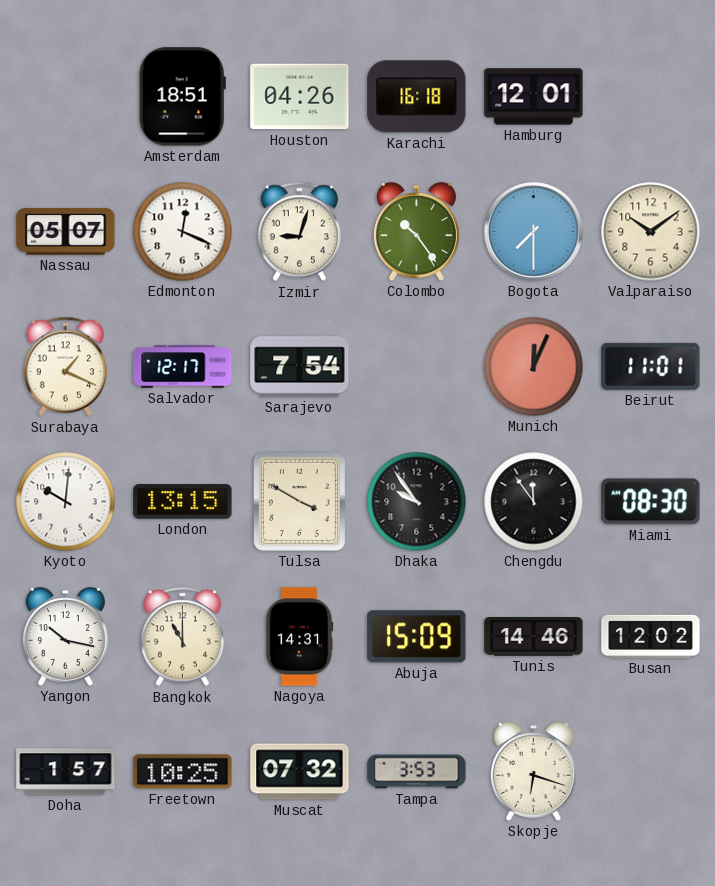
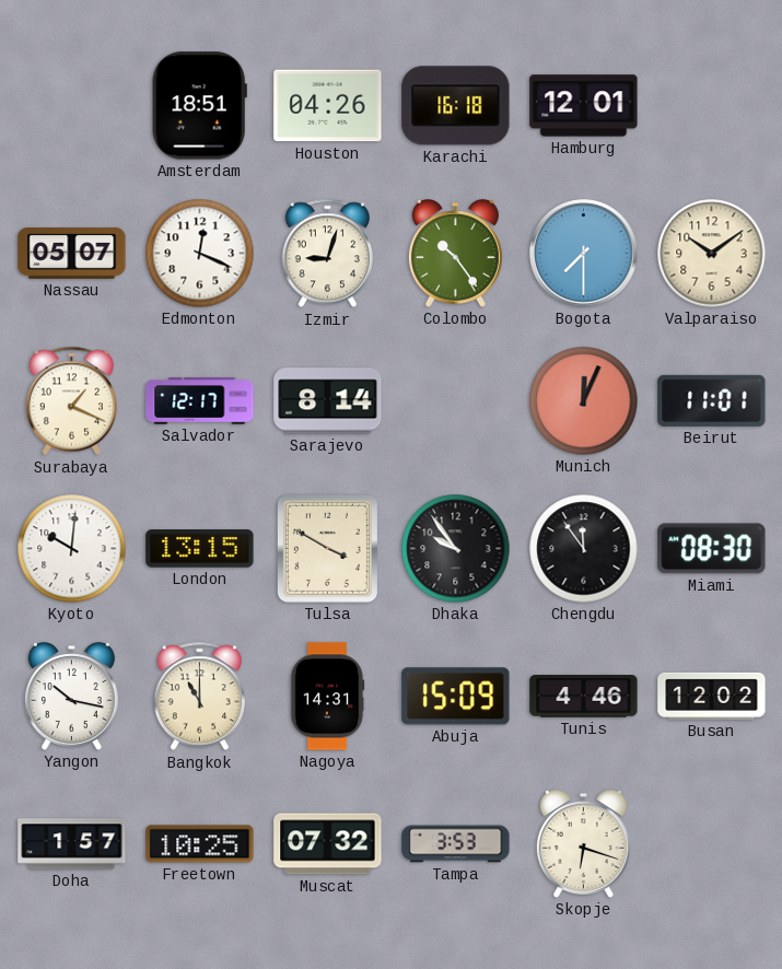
Sarajevo: 7:54 -> 8:14
Tunis: 14:46 -> 4:46
